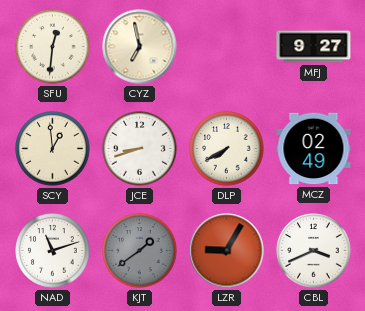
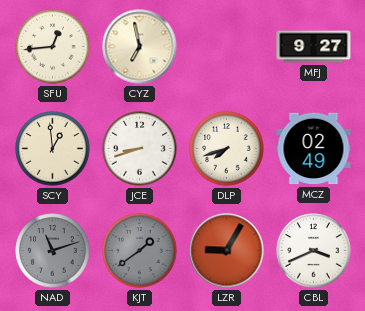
SFU: 12:31 -> 12:44
DLP: 7:40 -> 7:42
NAD dial: white -> grey
